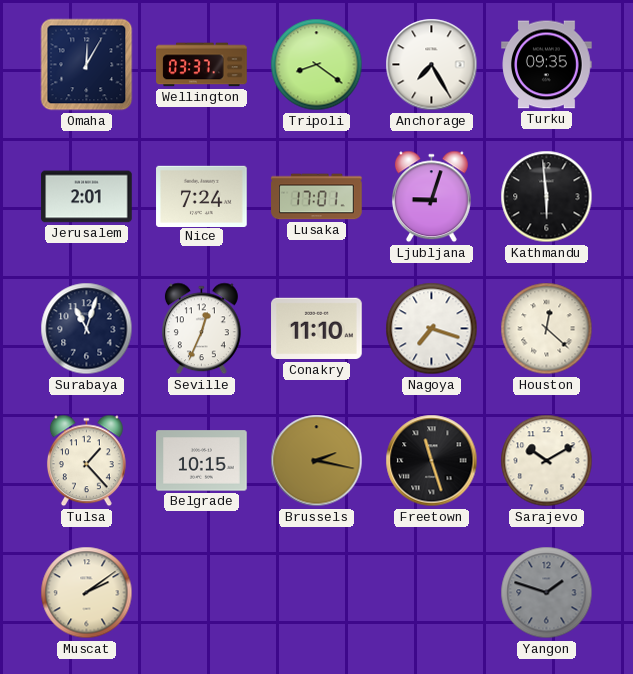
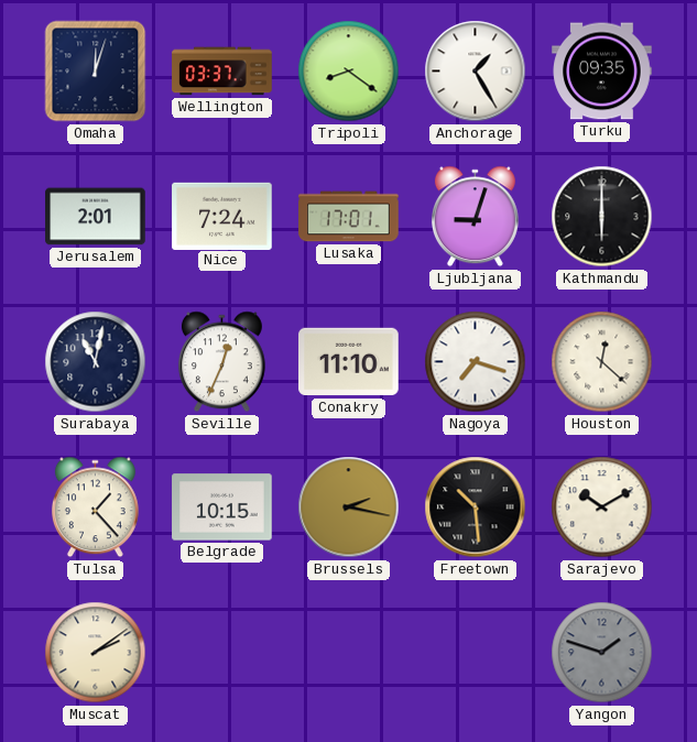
Omaha: 12:05 -> 12:03
Anchorage: 7:25 -> 1:25
Kathmandu: 5:59 -> 6:00
Surabaya: 11:03 -> 11:02
Freetown: 11:27 -> 10:29
